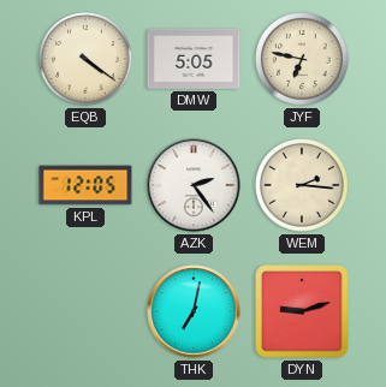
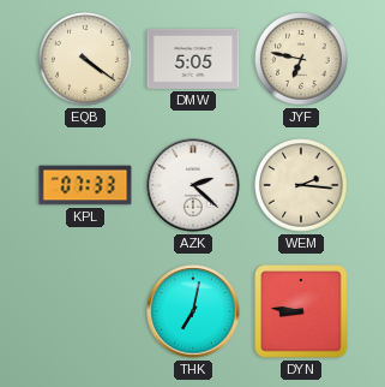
KPL: 12:05 -> 07:33
AZK: 2:24 -> 2:22
DYN: 9:12 -> 8:46
